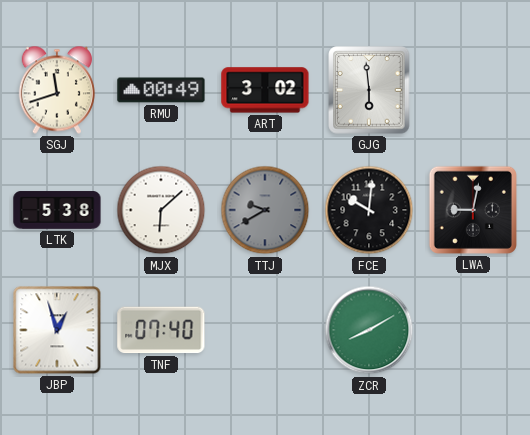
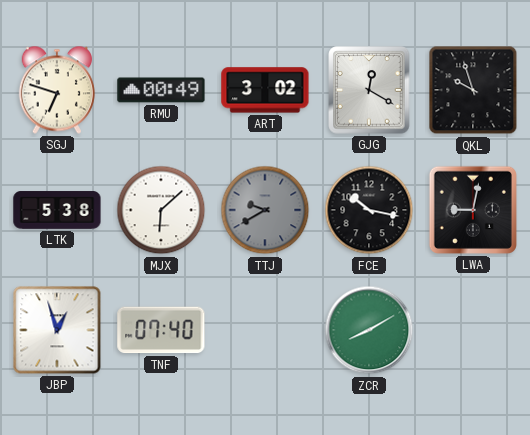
SGJ: 11:42 -> 6:48
GJG: 5:59 -> 12:20
QKL: none -> 9:57
FCE: 10:01 -> 10:17
